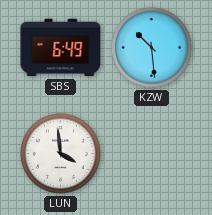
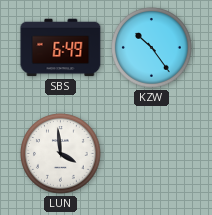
KZW: 10:29 -> 10:24
